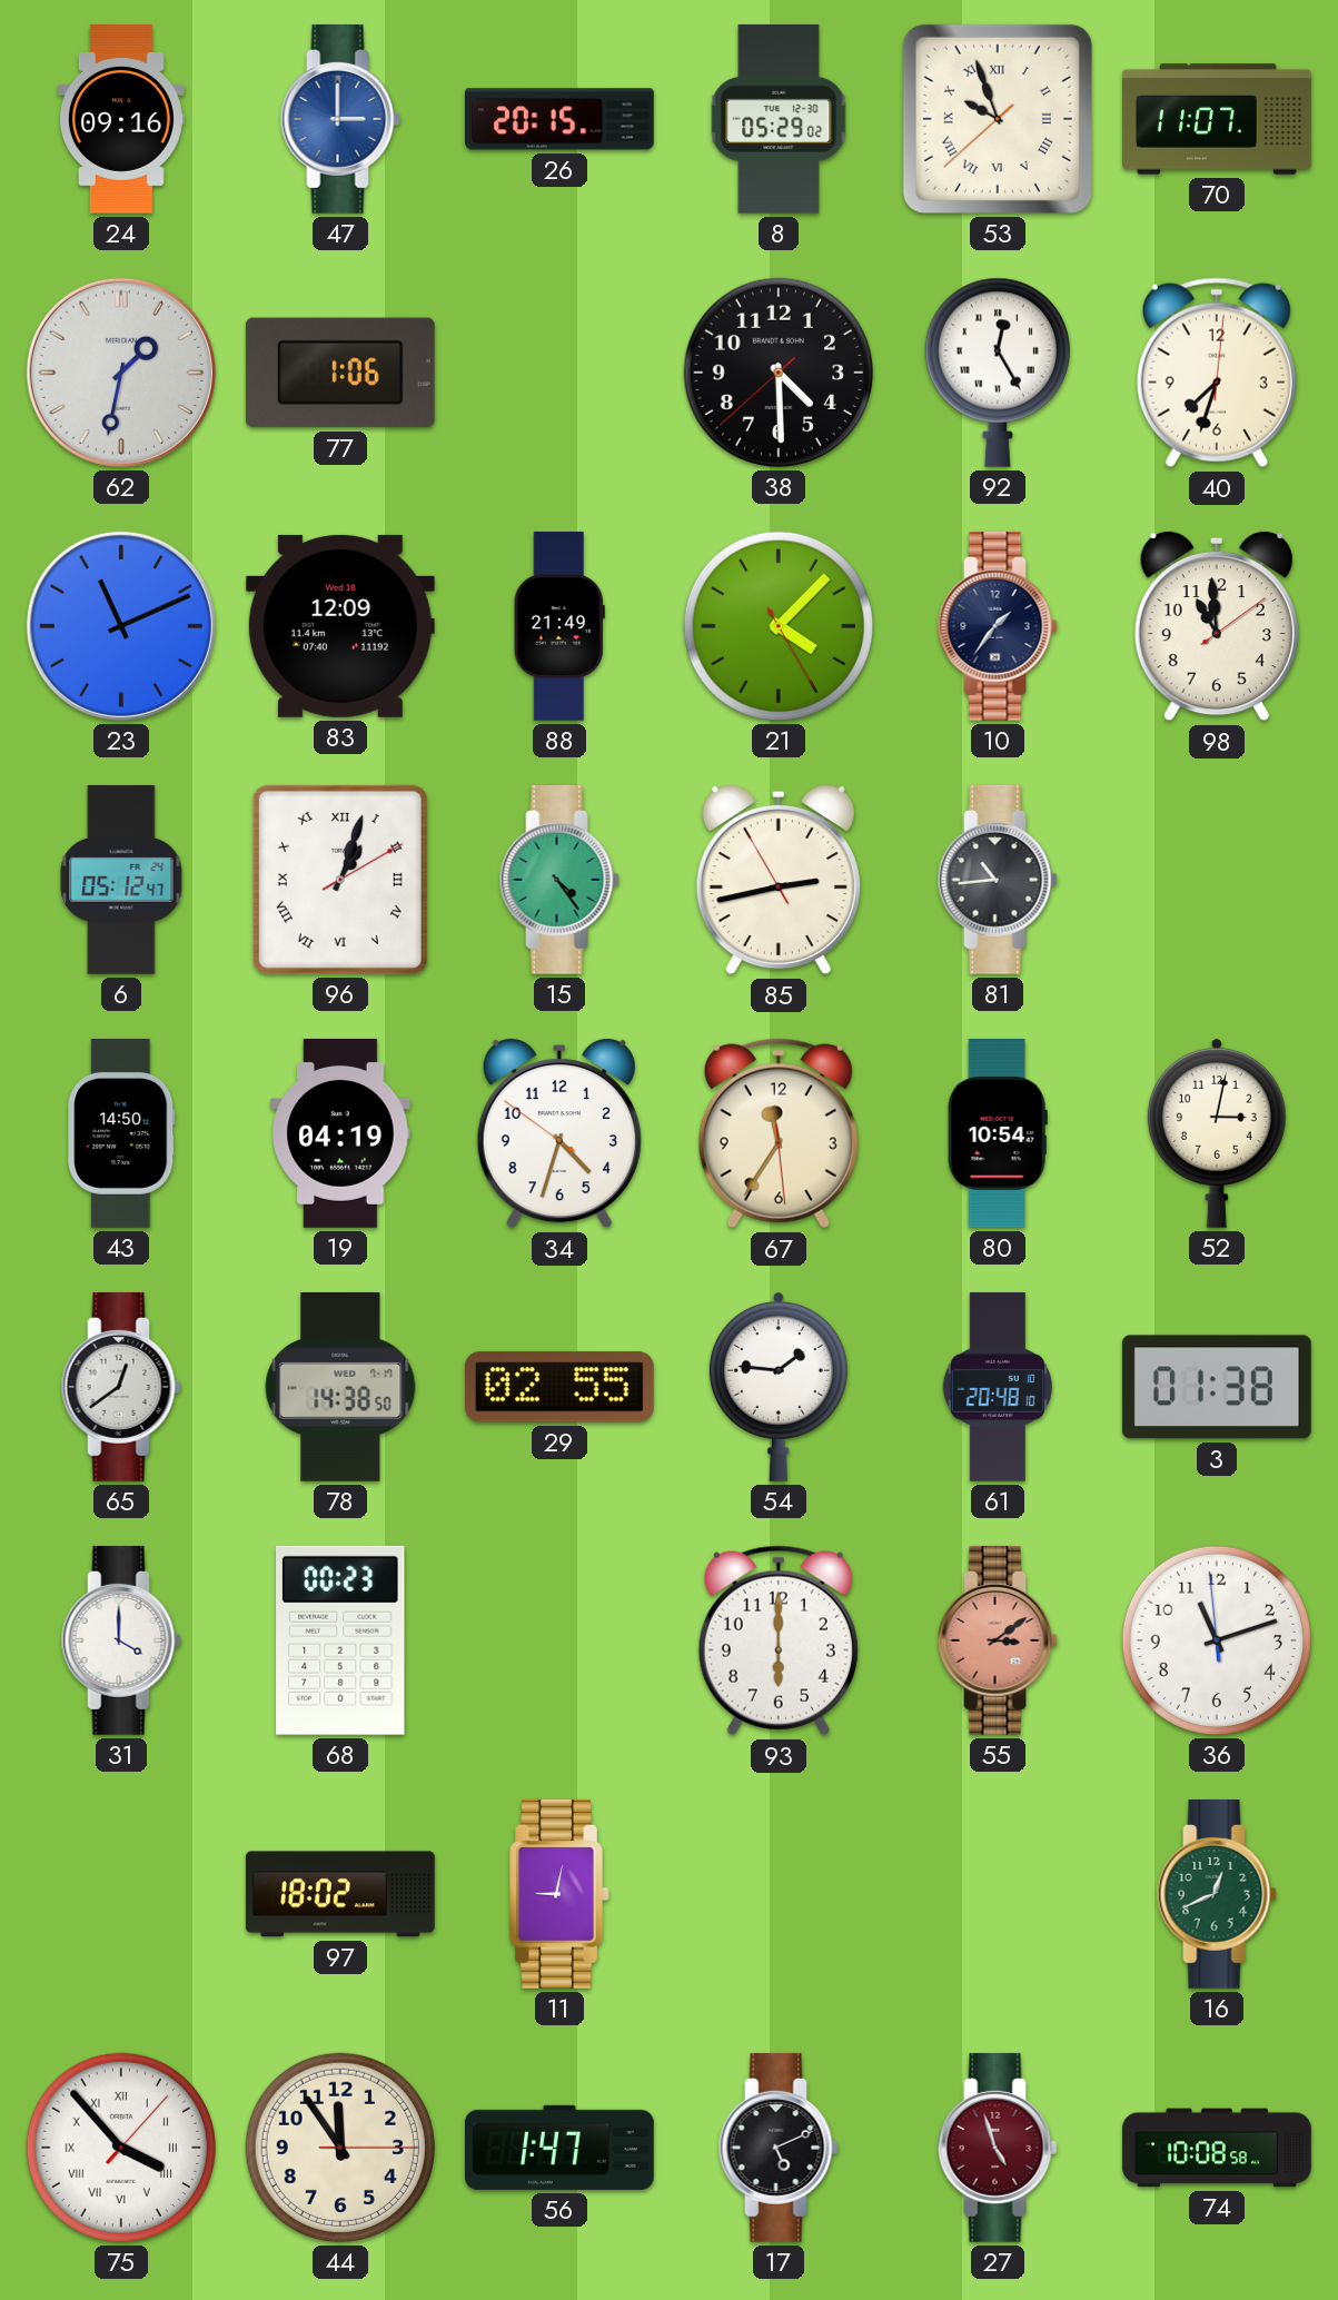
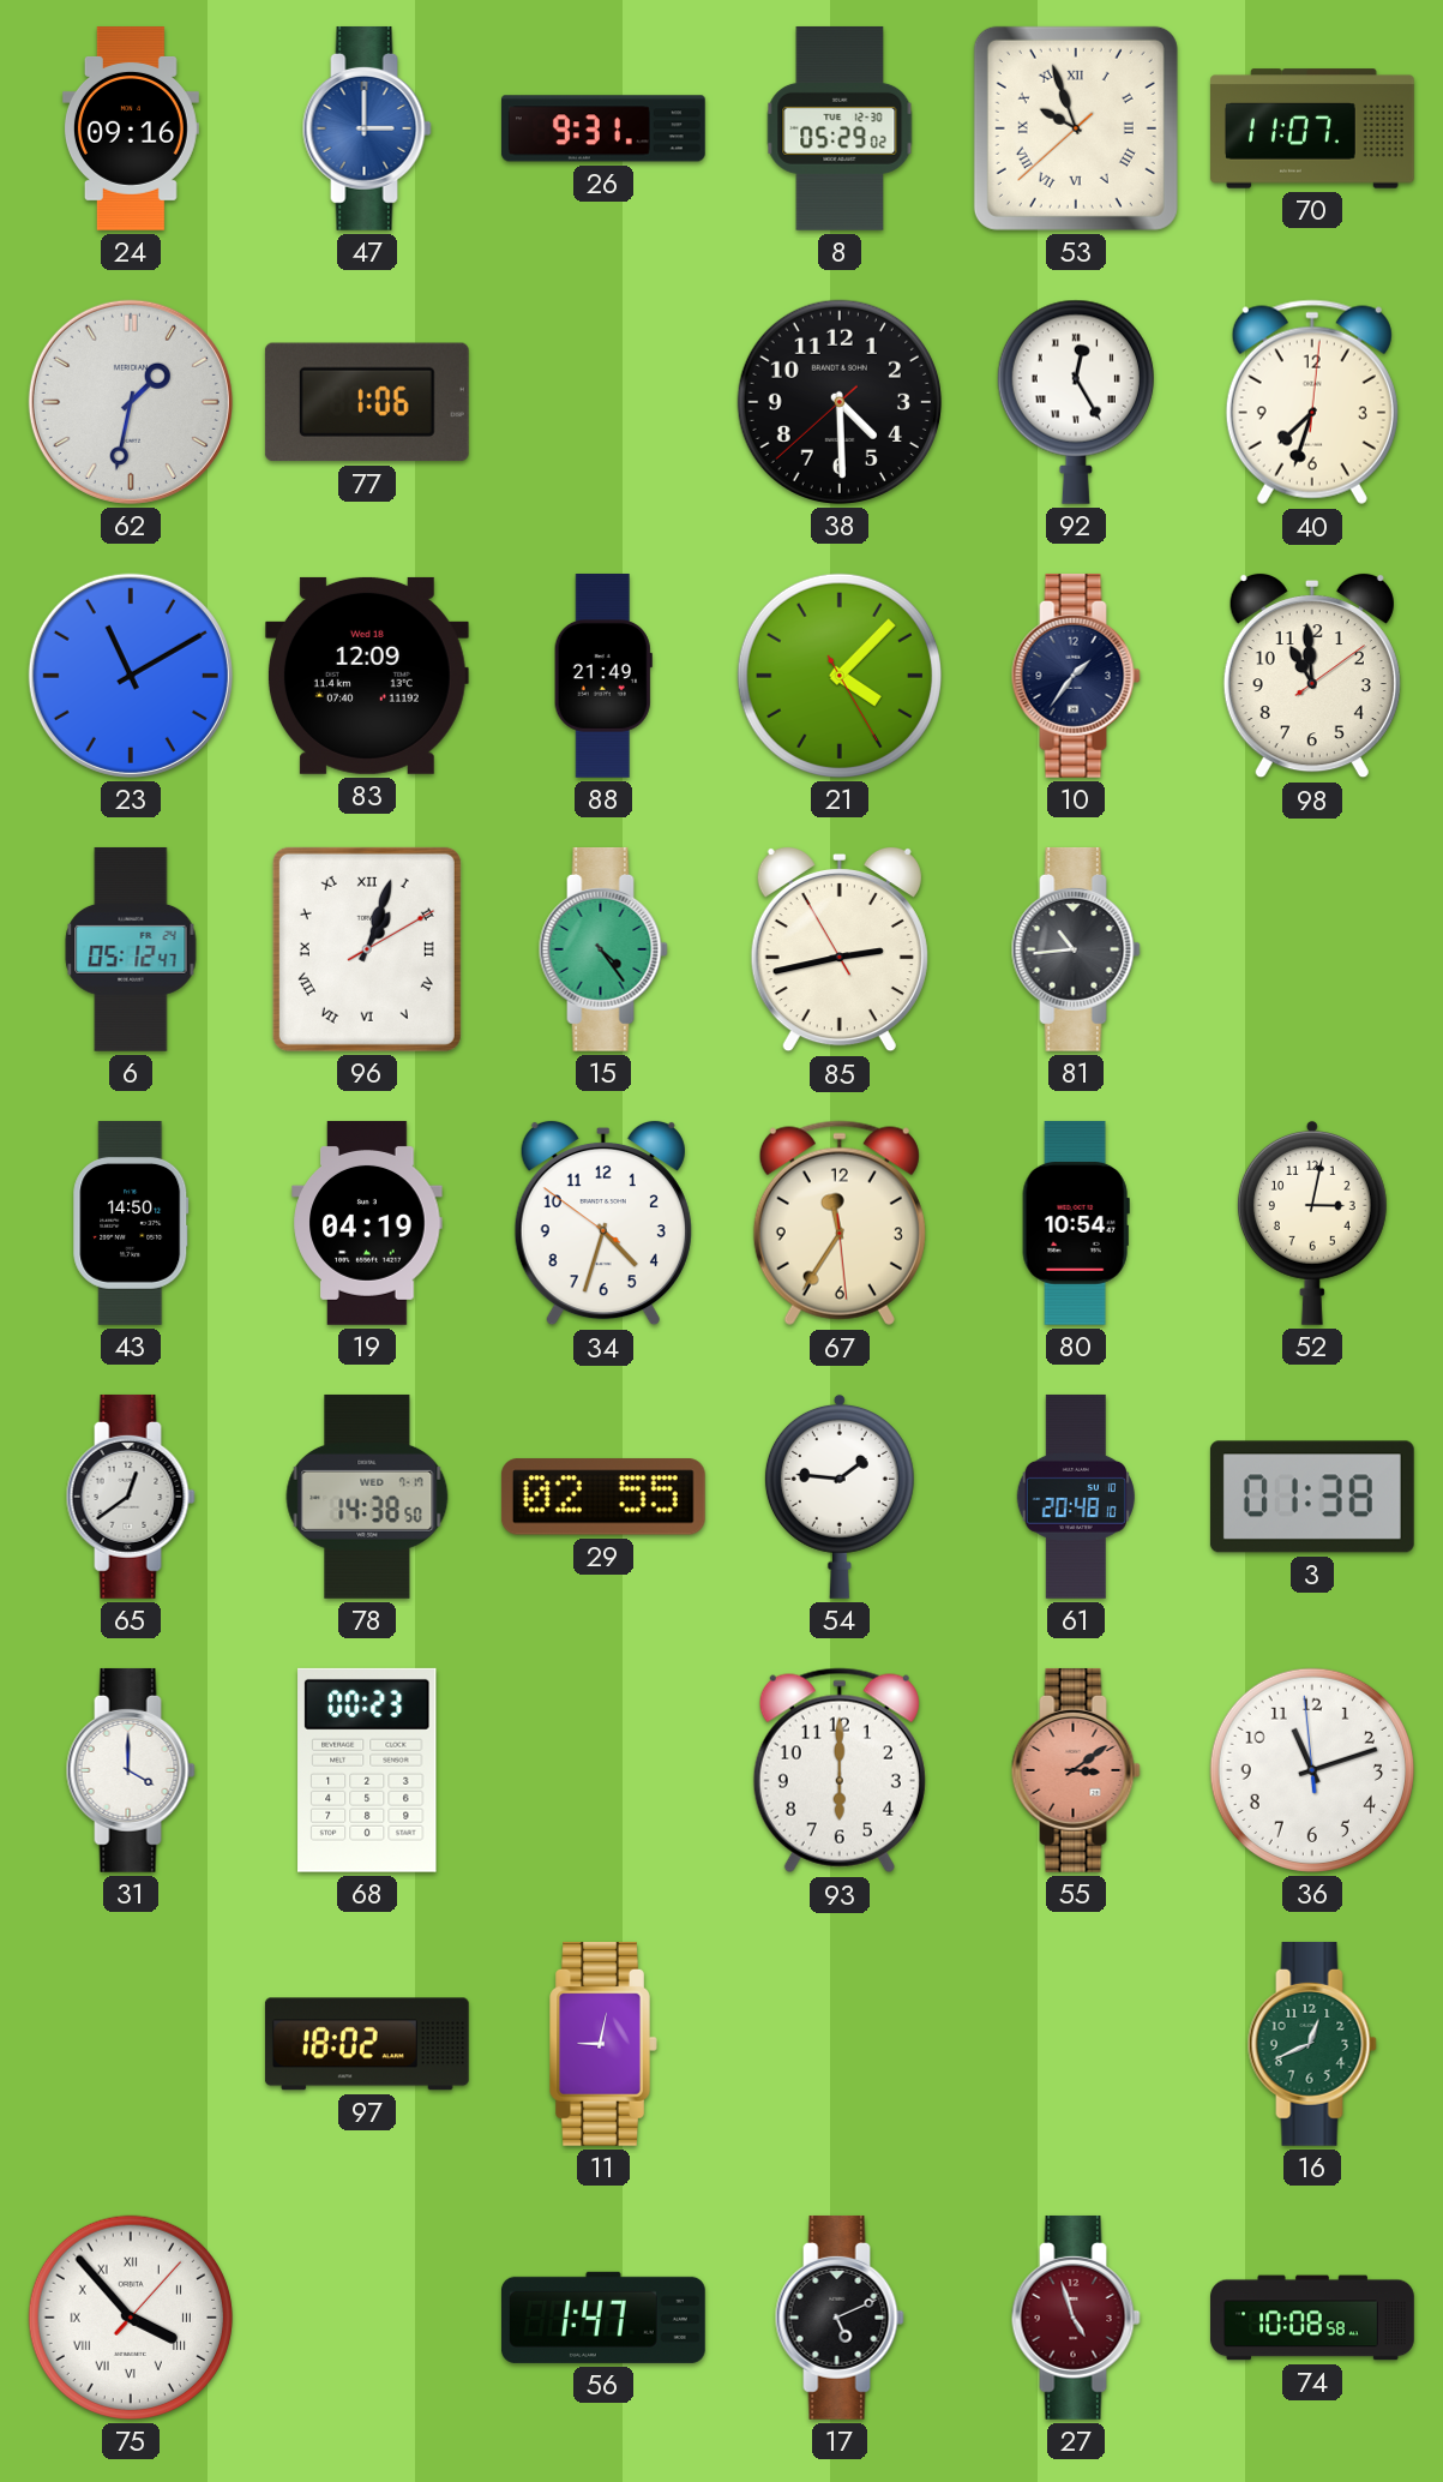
26: 20:15 -> 9:31
23: 11:11 -> 11:10
44: 11:54 -> none
